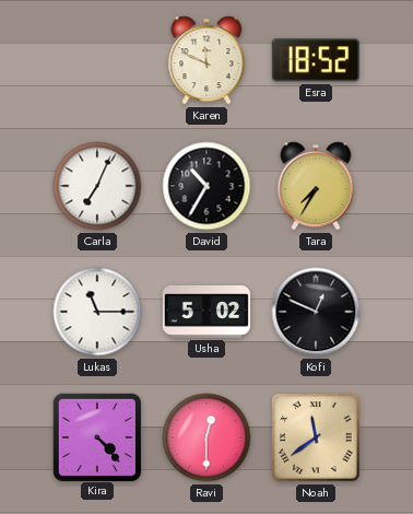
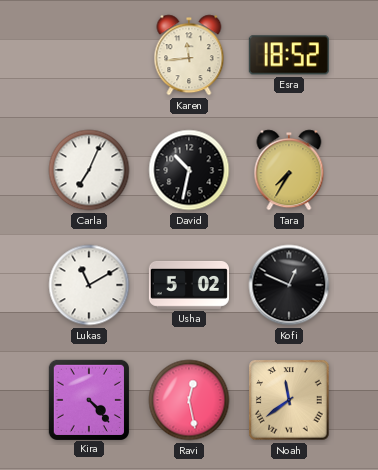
Karen: 11:49 -> 11:44
David: 10:35 -> 10:32
Lukas: 11:15 -> 11:10
Ravi: 12:30 -> 12:28
